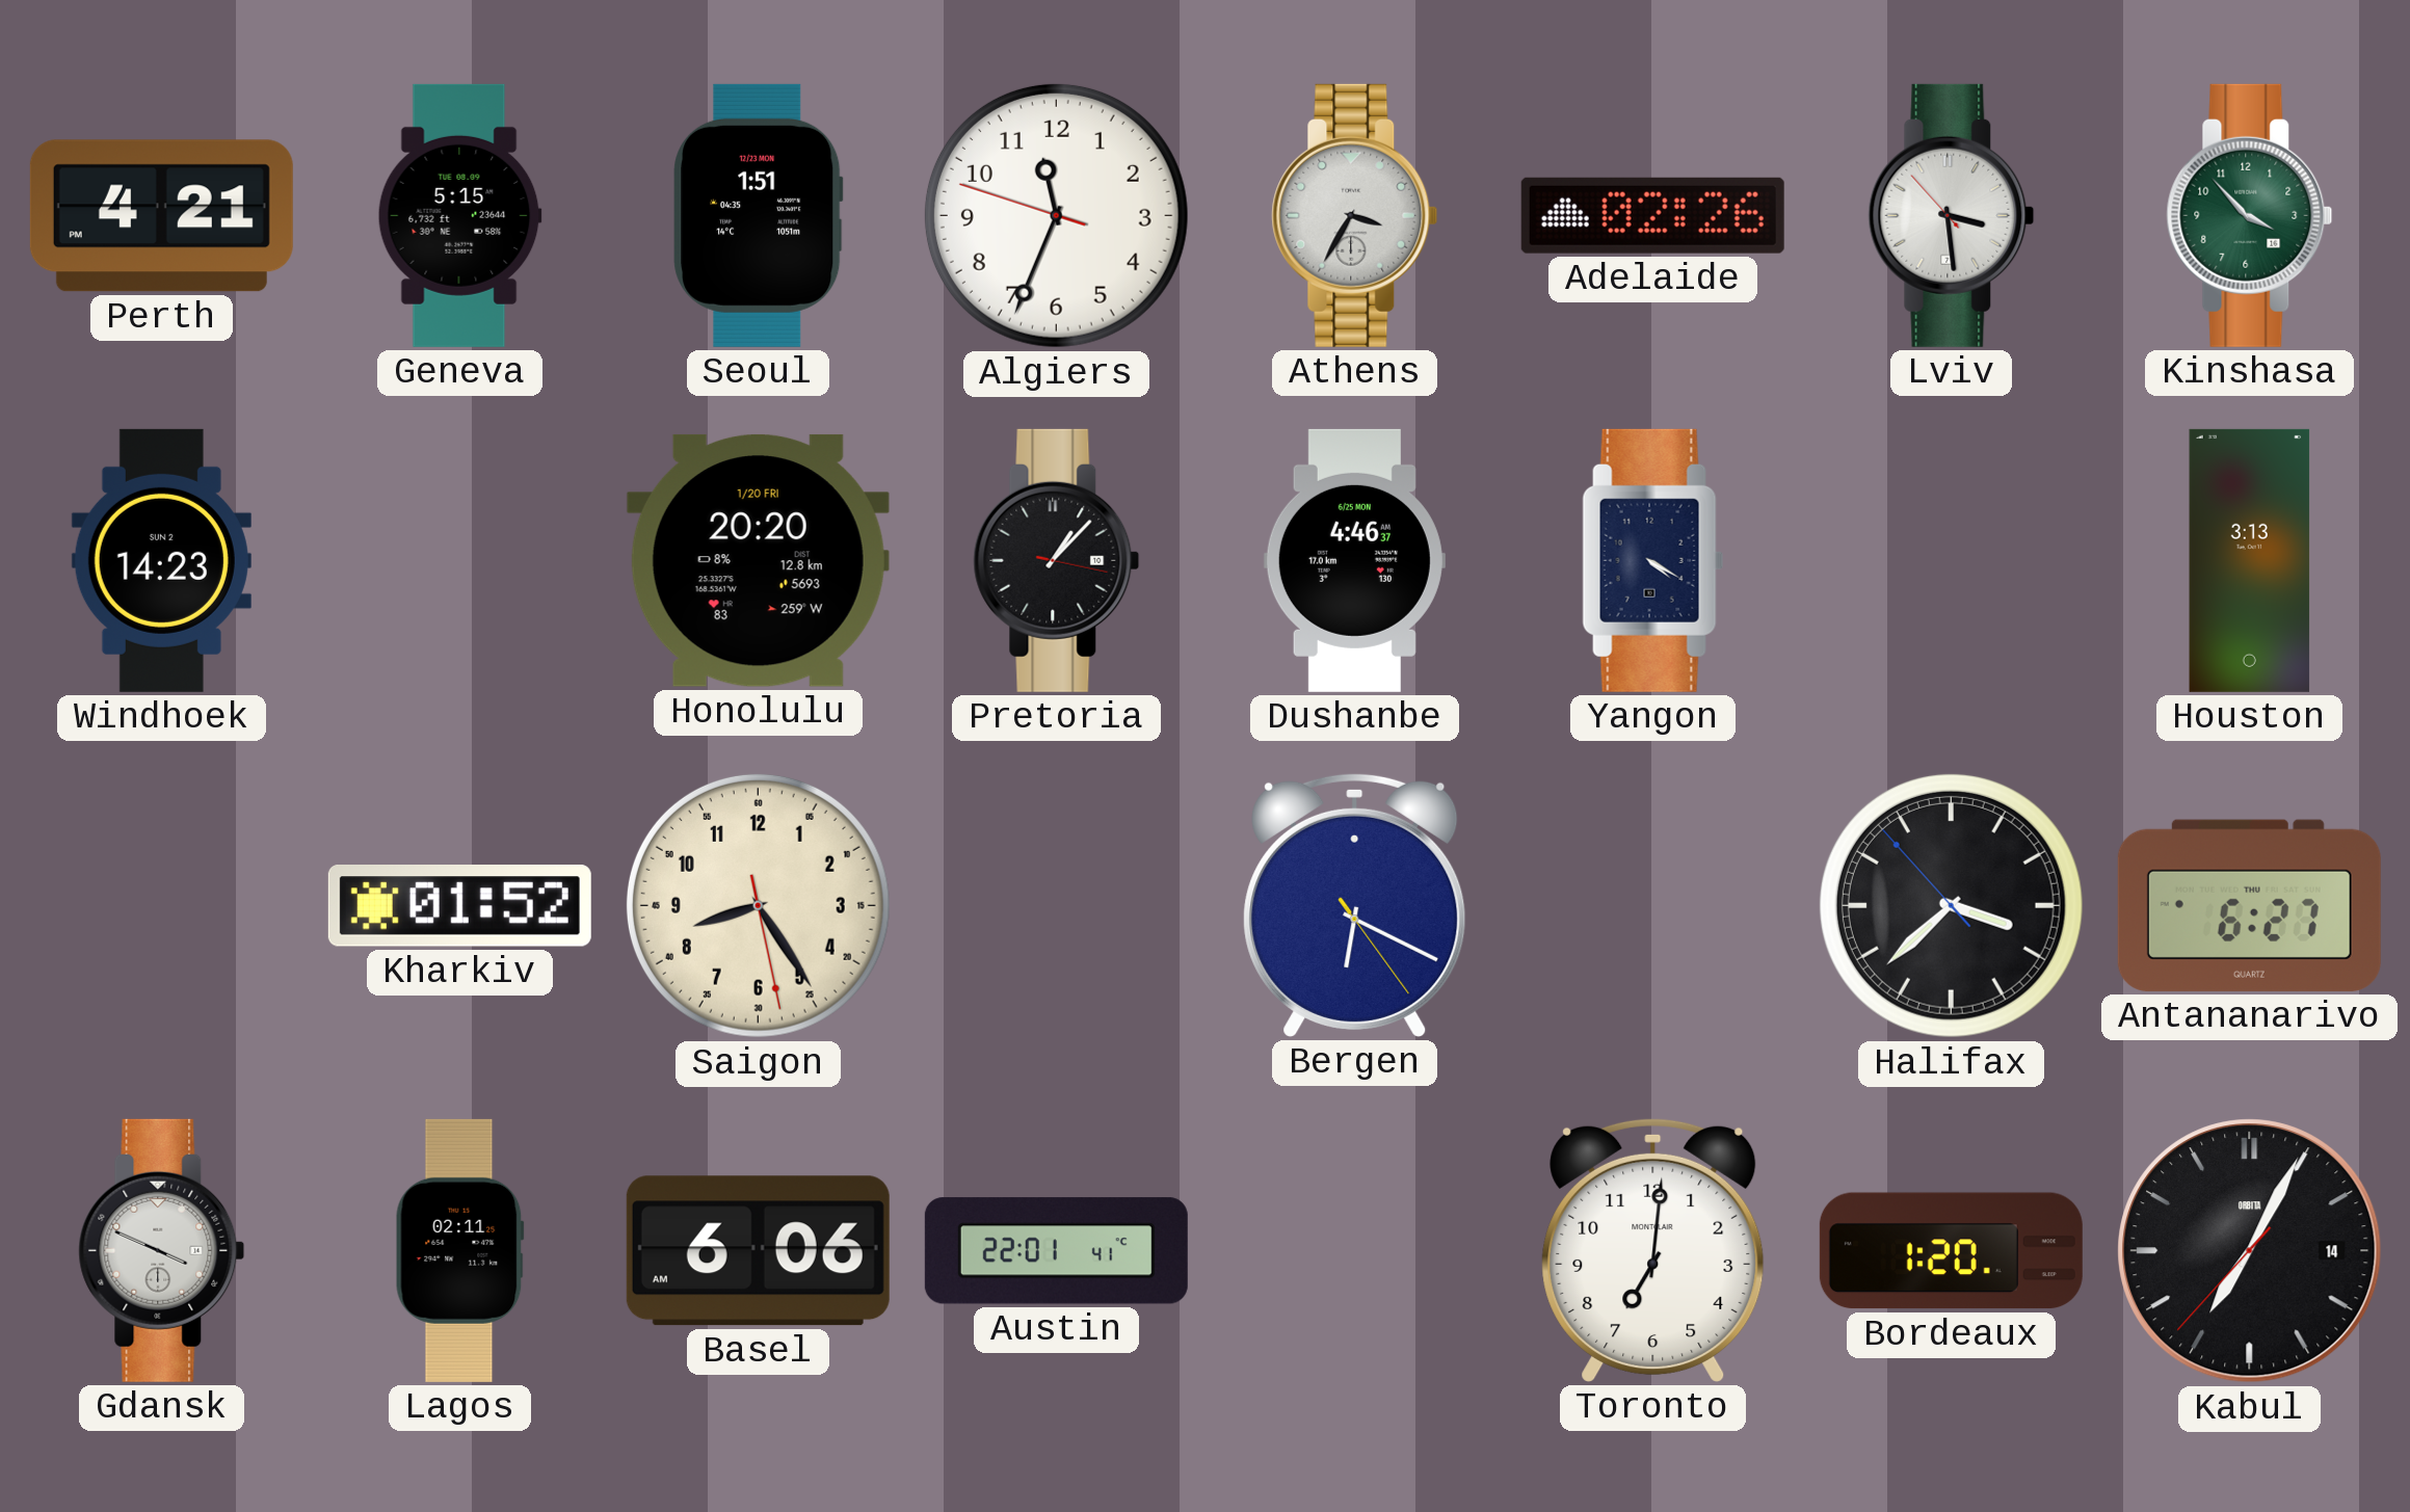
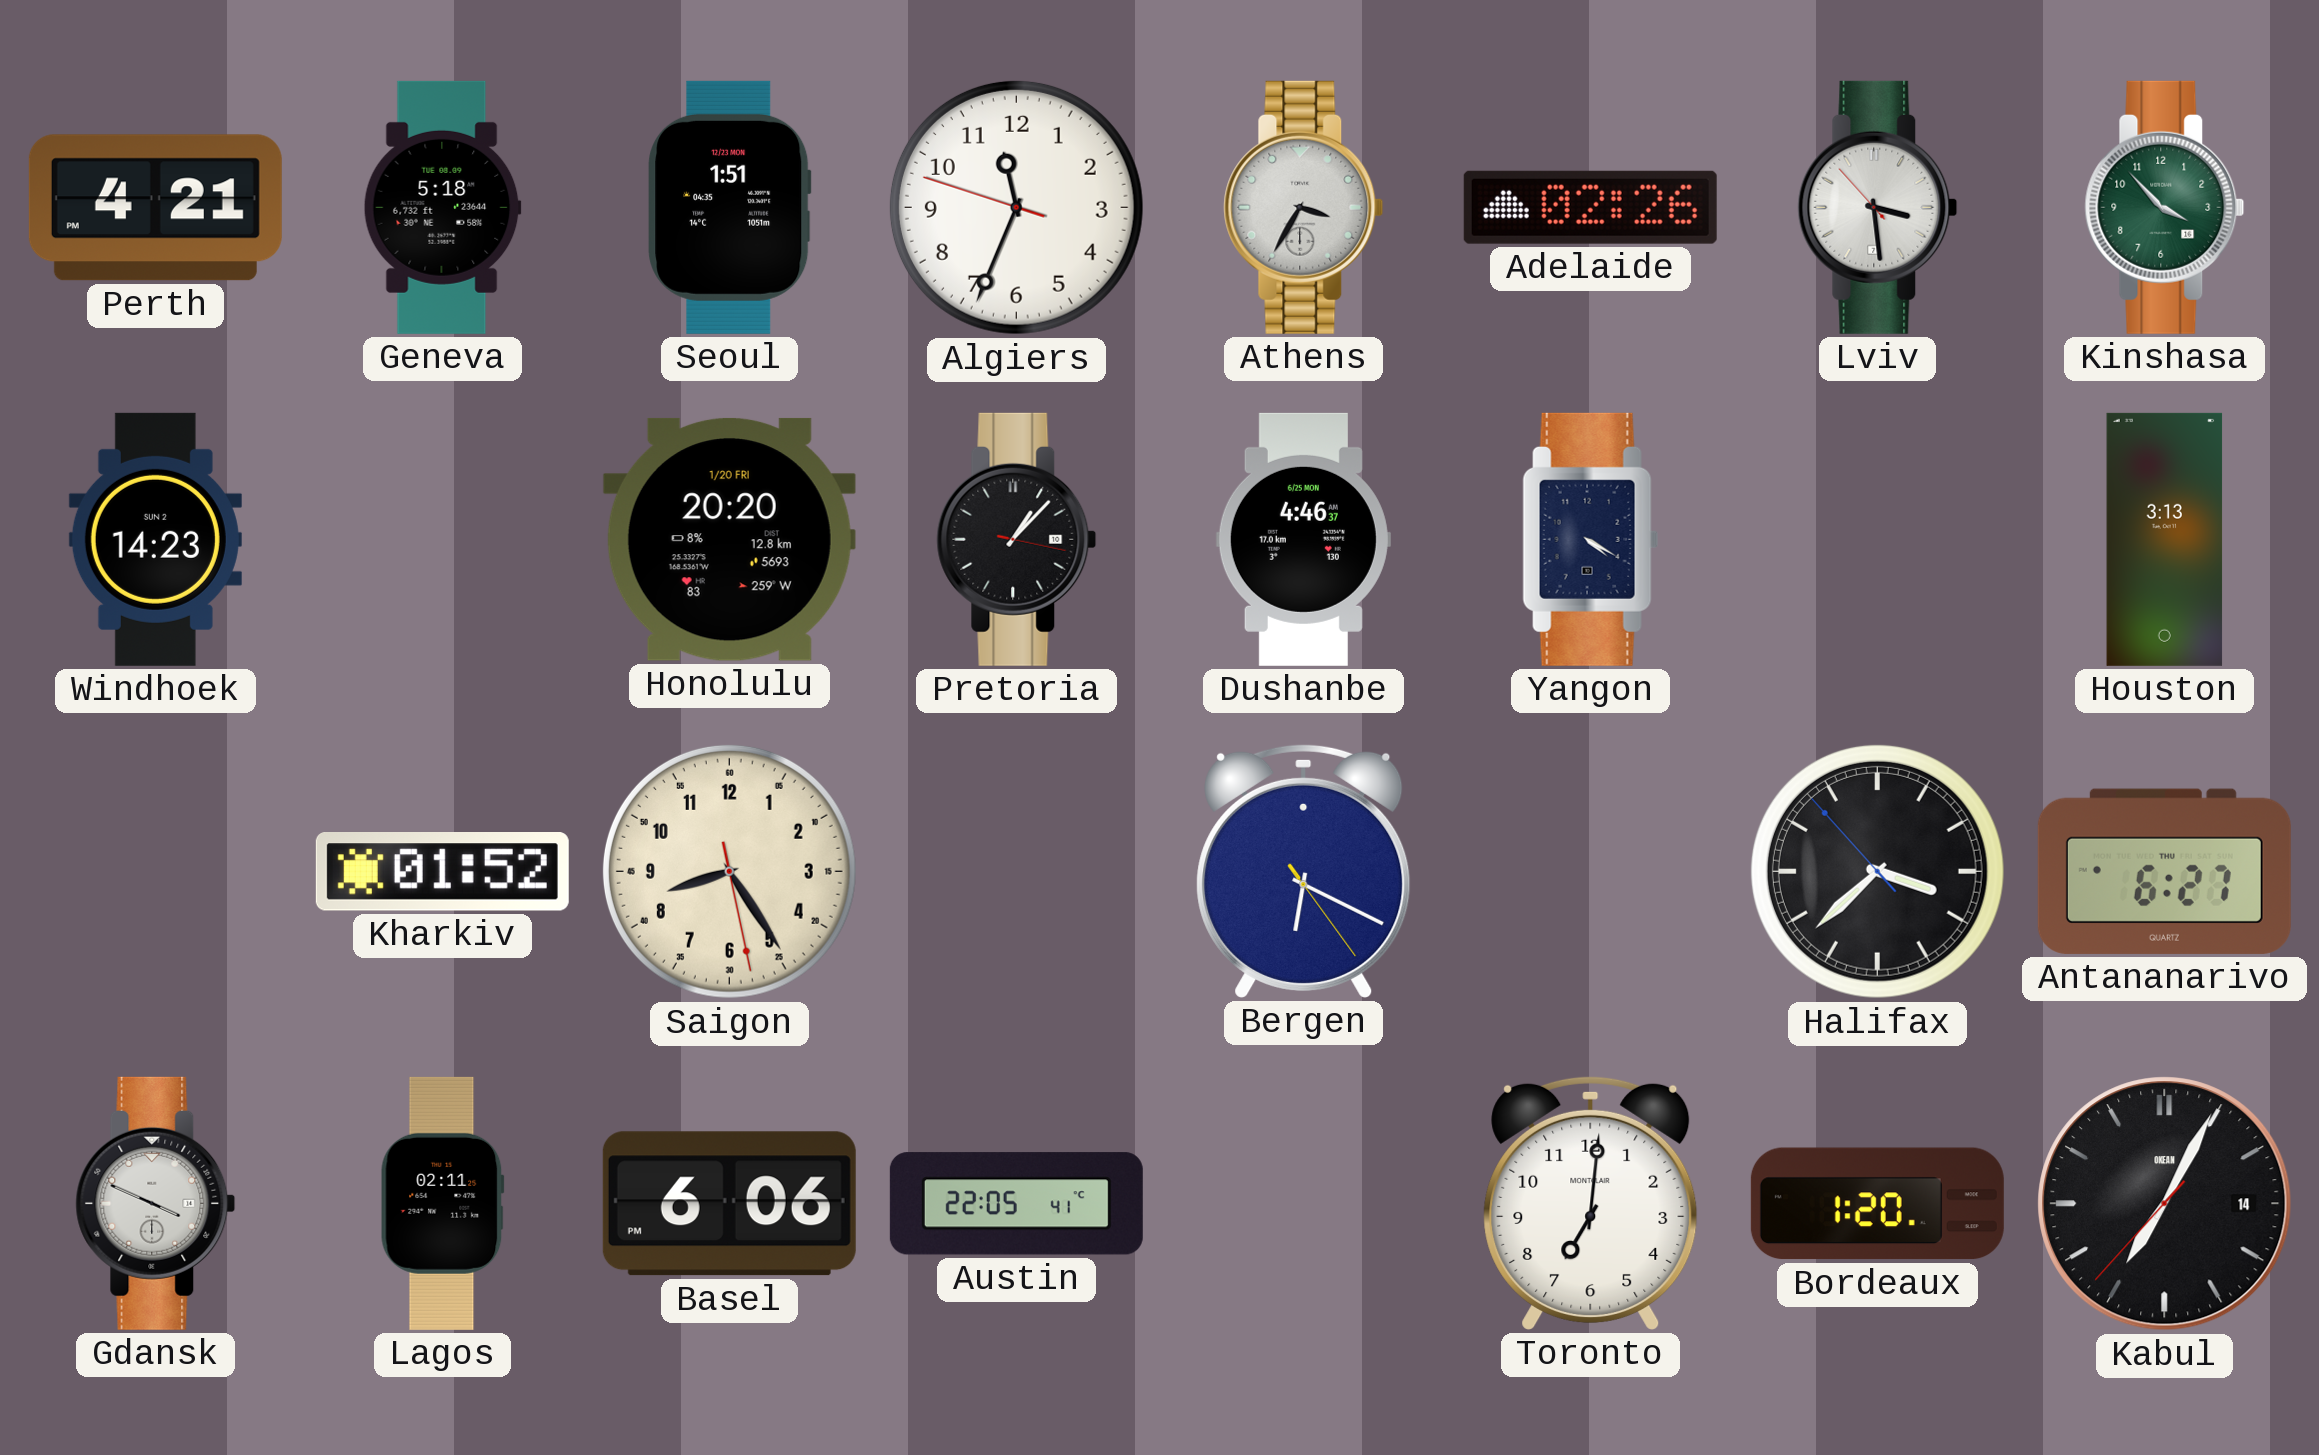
Geneva: 5:15 -> 5:18
Basel: 6:06 AM -> 6:06 PM
Austin: 22:01 -> 22:05
Kabul brand: ORBITA -> OKEAN
